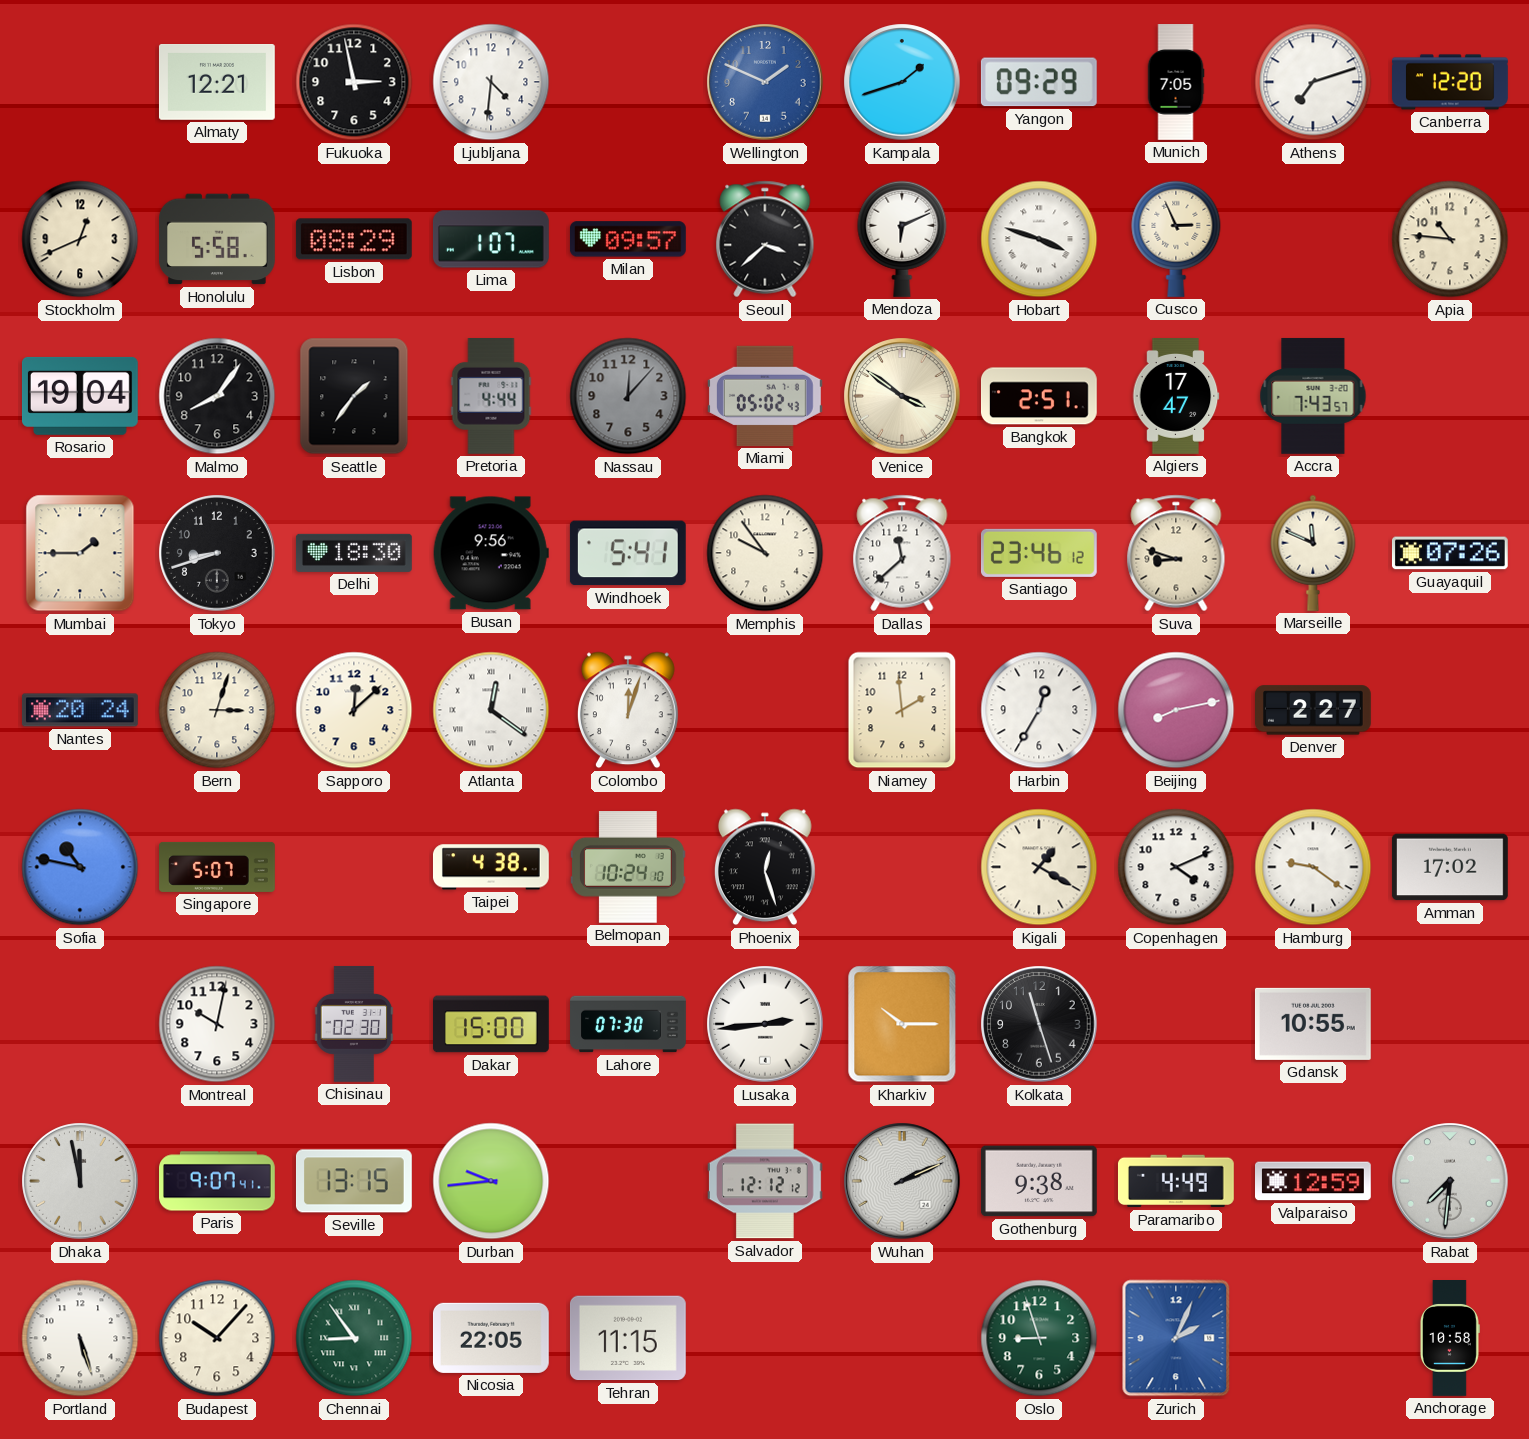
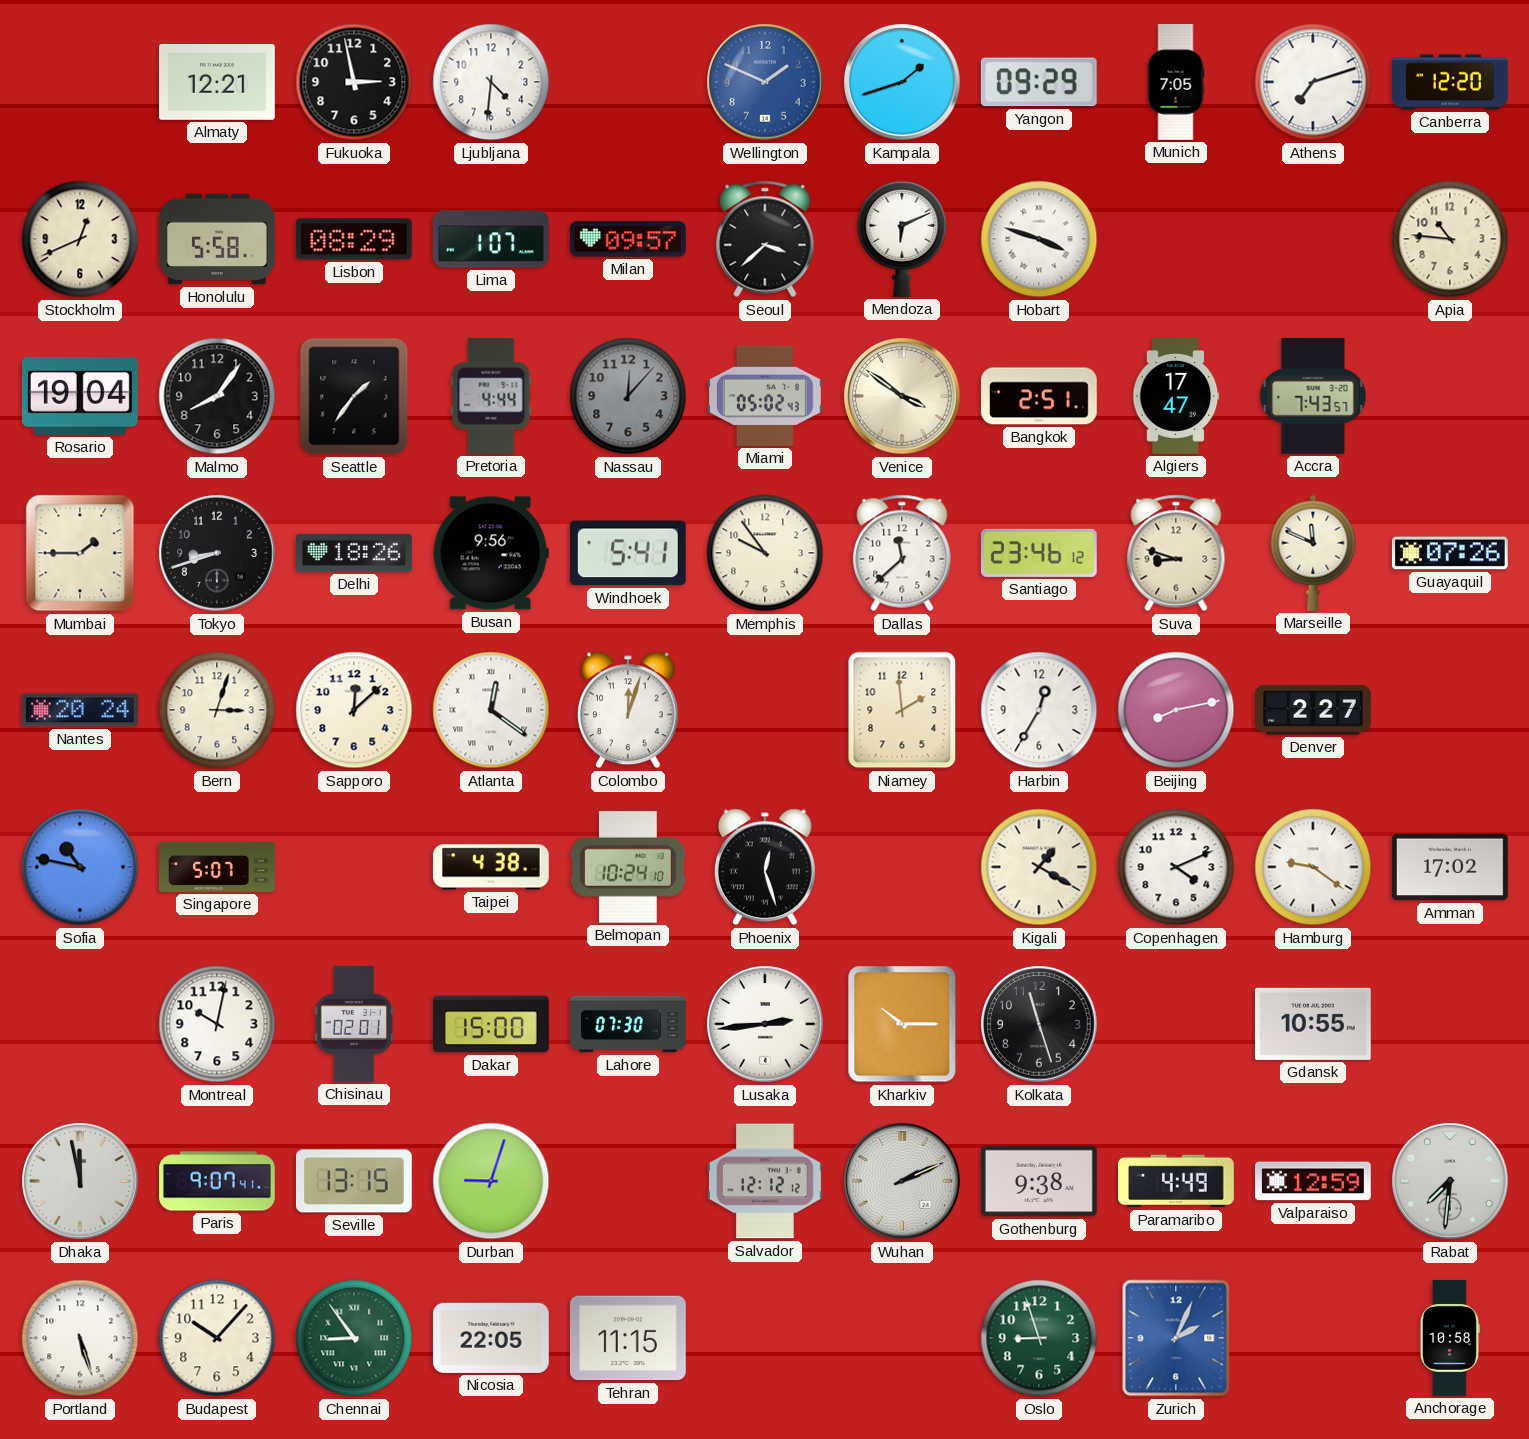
Cusco: 2:56 -> none
Delhi: 18:30 -> 18:26
Chisinau: 02:30 -> 02:01
Durban: 9:44 -> 9:03
